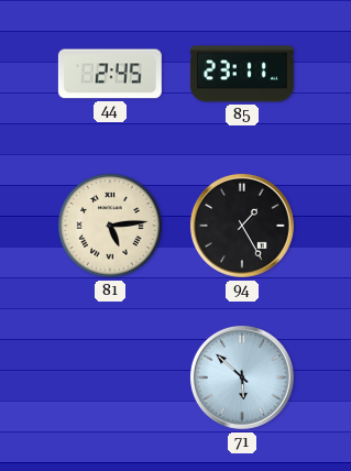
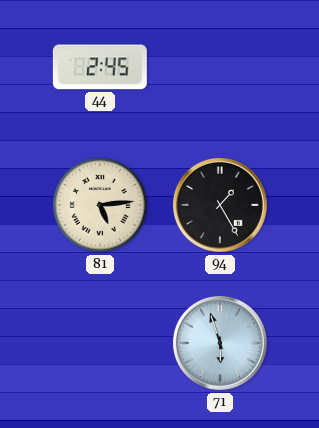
85: 23:11 -> none
71: 5:52 -> 5:57
